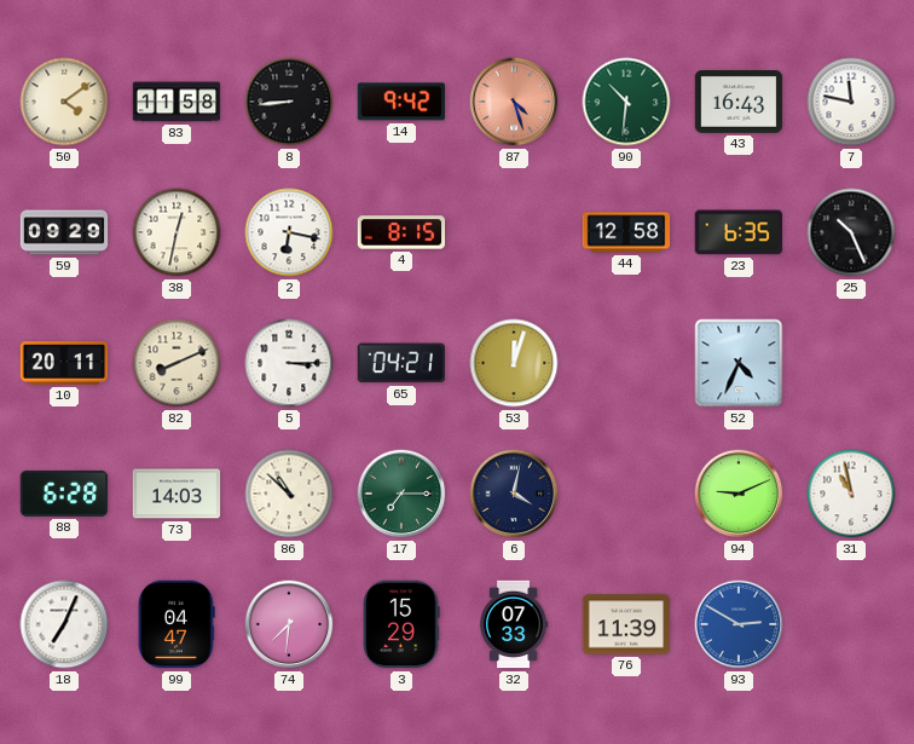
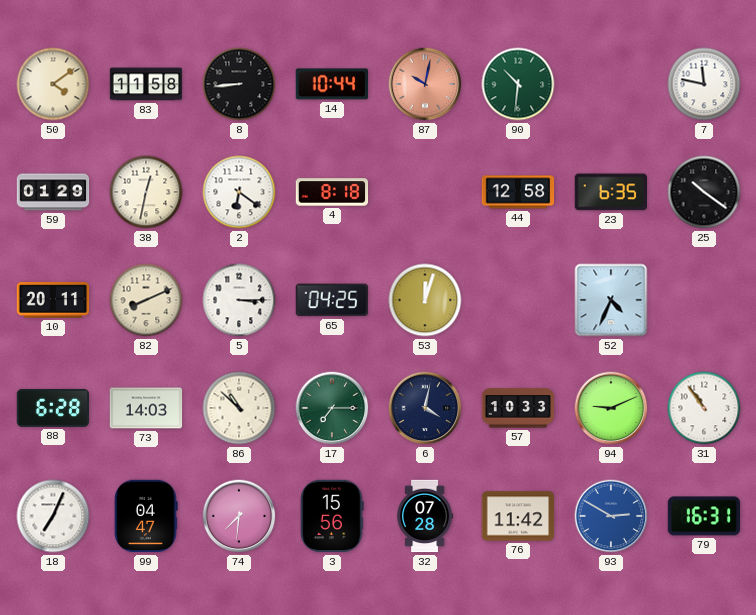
14: 9:42 -> 10:44
87: 4:27 -> 10:02
43: 16:43 -> none
59: 09:29 -> 01:29
2: 6:17 -> 6:21
4: 8:15 -> 8:18
25: 10:26 -> 10:21
65: 04:21 -> 04:25
57: none -> 10:33
31: 10:58 -> 10:54
3: 15:29 -> 15:56
32: 07:33 -> 07:28
76: 11:39 -> 11:42
79: none -> 16:31
